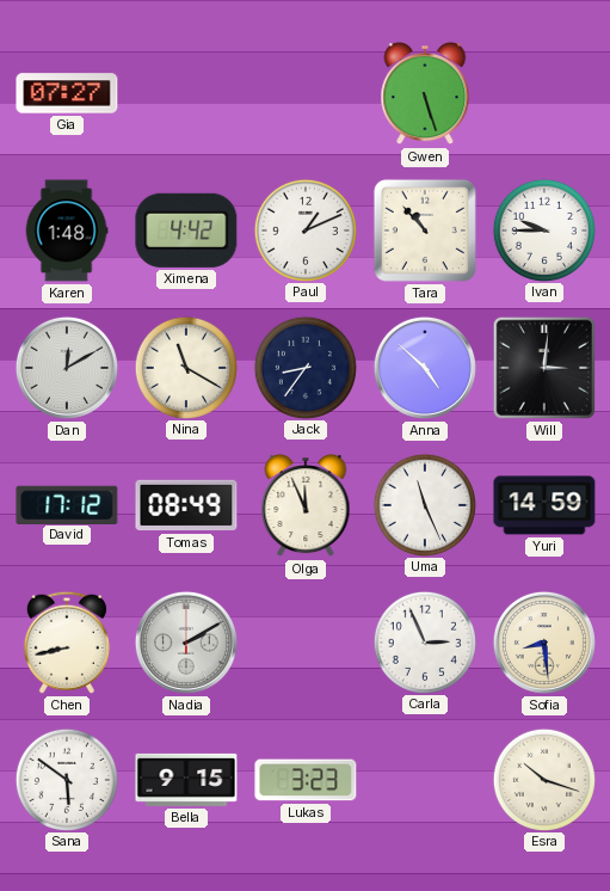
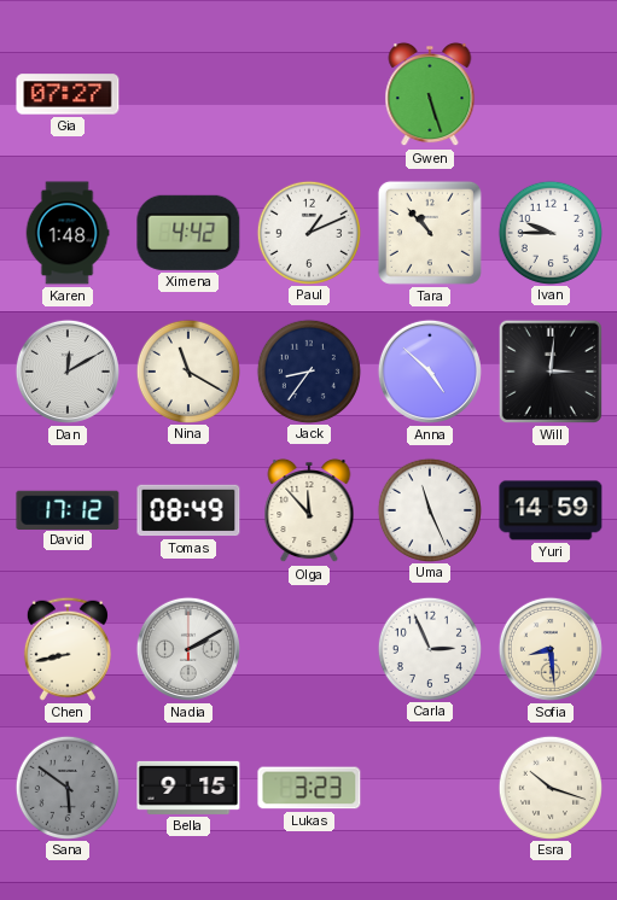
Olga: 11:56 -> 11:53
Sana dial: white -> grey
